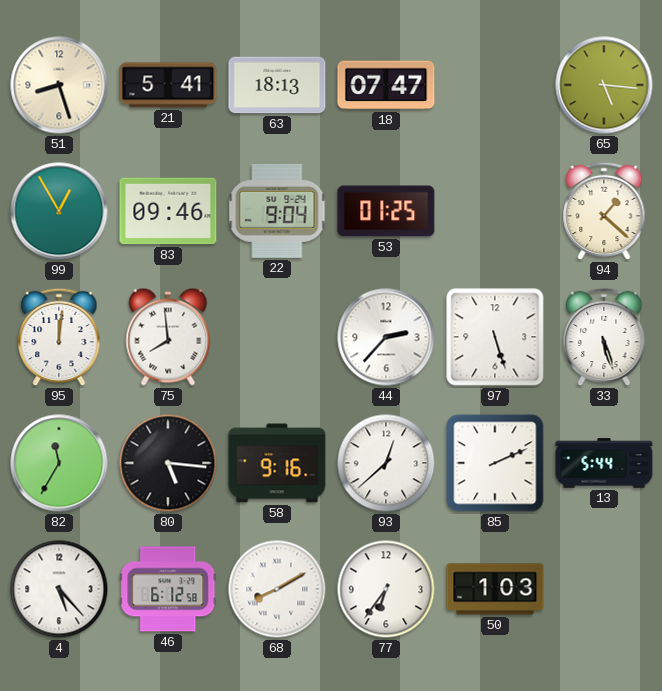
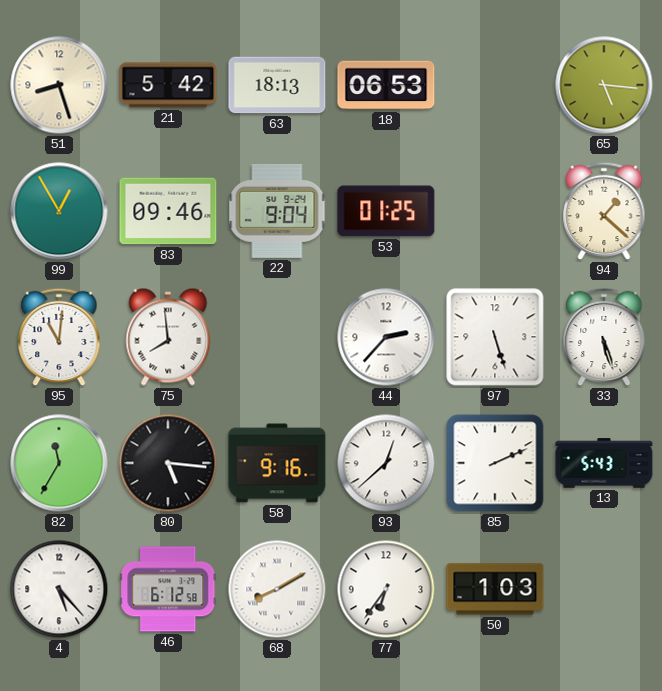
21: 5:41 -> 5:42
18: 07:47 -> 06:53
95: 12:01 -> 11:01
13: 5:44 -> 5:43
